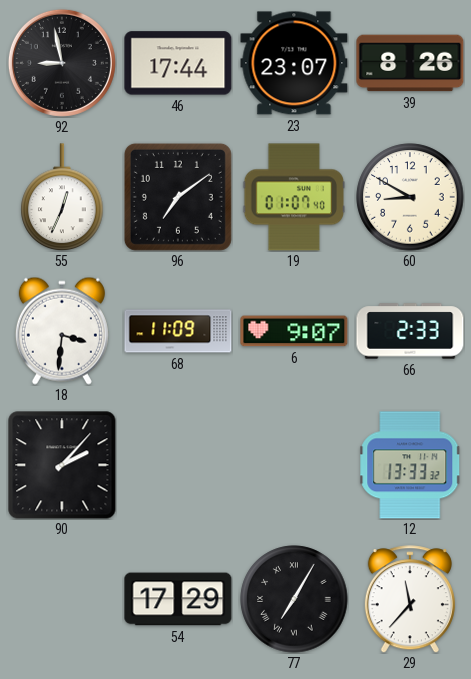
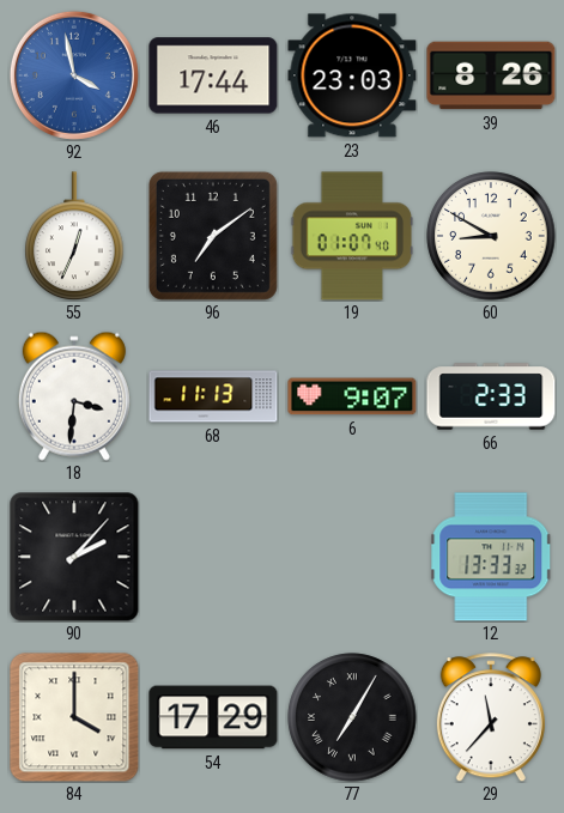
92: 8:58 -> 3:58
92 dial: black -> blue
23: 23:07 -> 23:03
68: 11:09 -> 11:13
84: none -> 4:00
